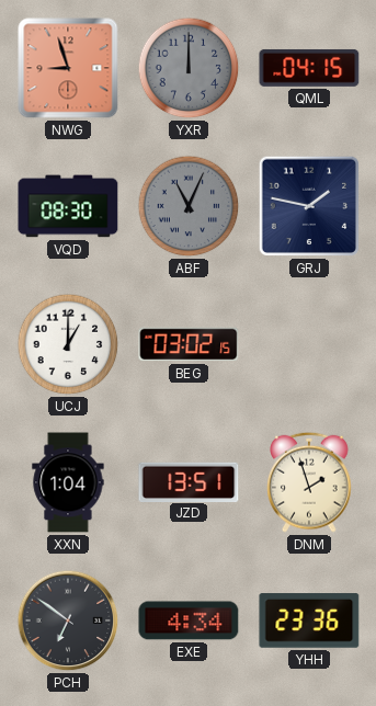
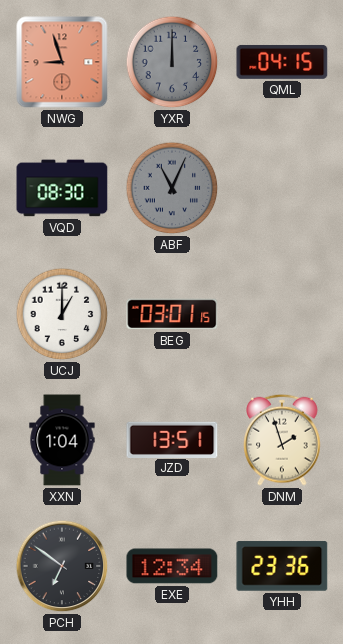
GRJ: 1:47 -> none
BEG: 03:02 -> 03:01
EXE: 4:34 -> 12:34
